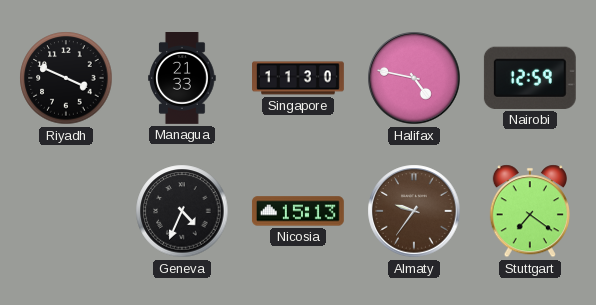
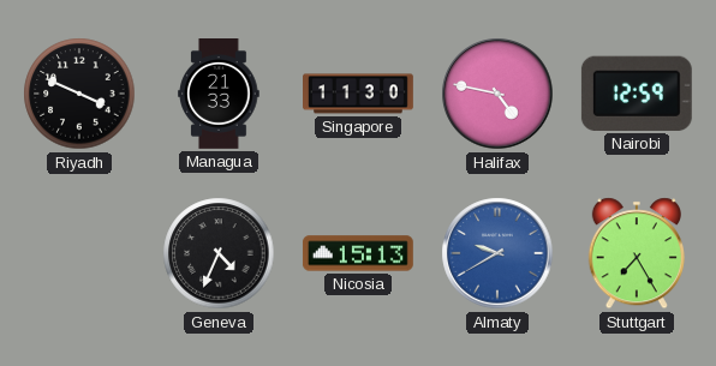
Almaty: 9:36 -> 9:40
Almaty dial: brown -> blue
Stuttgart: 7:21 -> 7:25
